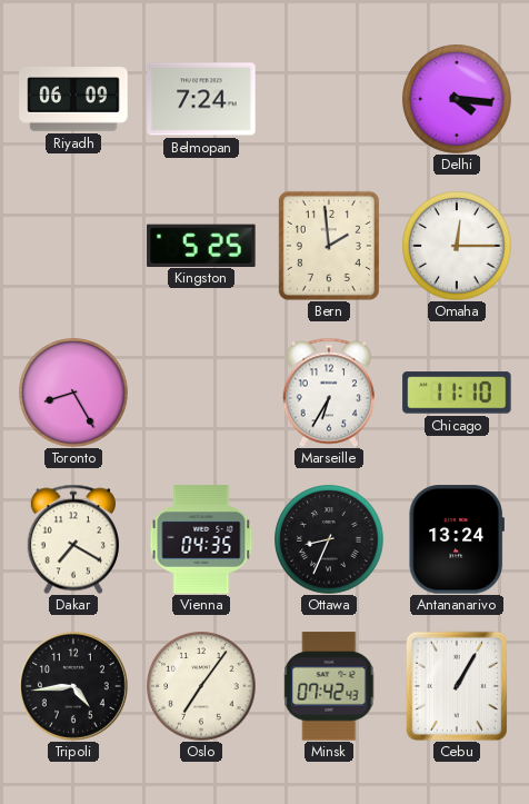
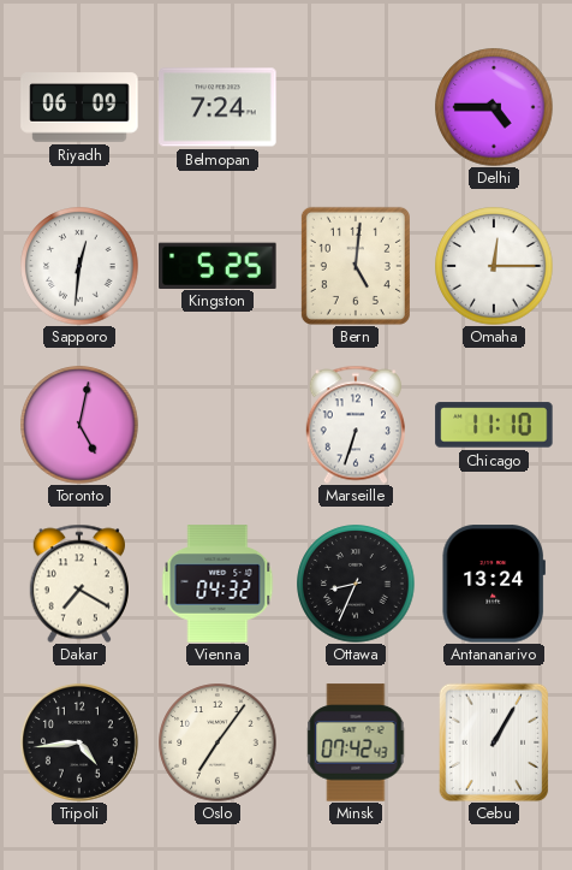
Delhi: 4:16 -> 4:45
Sapporo: none -> 12:31
Bern: 1:59 -> 5:01
Toronto: 8:25 -> 5:02
Marseille: 6:35 -> 6:33
Vienna: 04:35 -> 04:32
